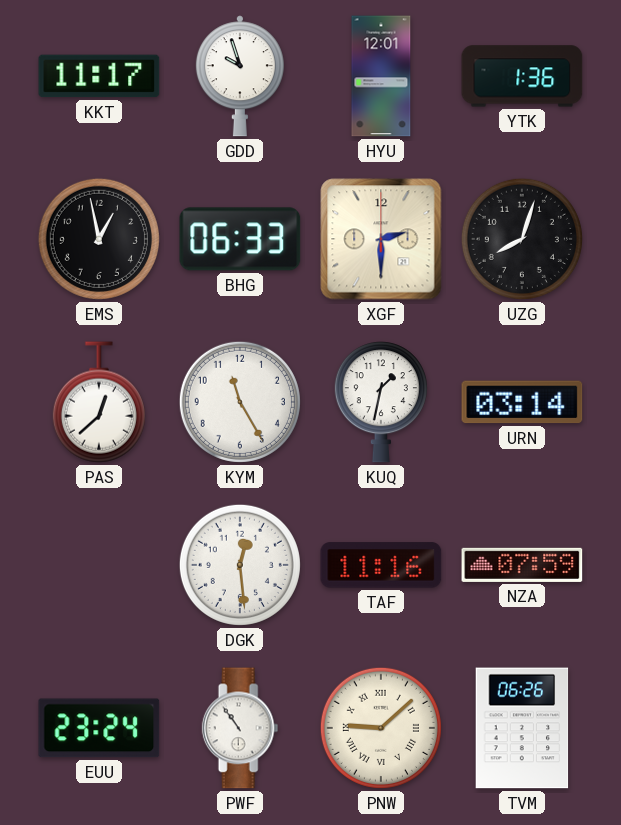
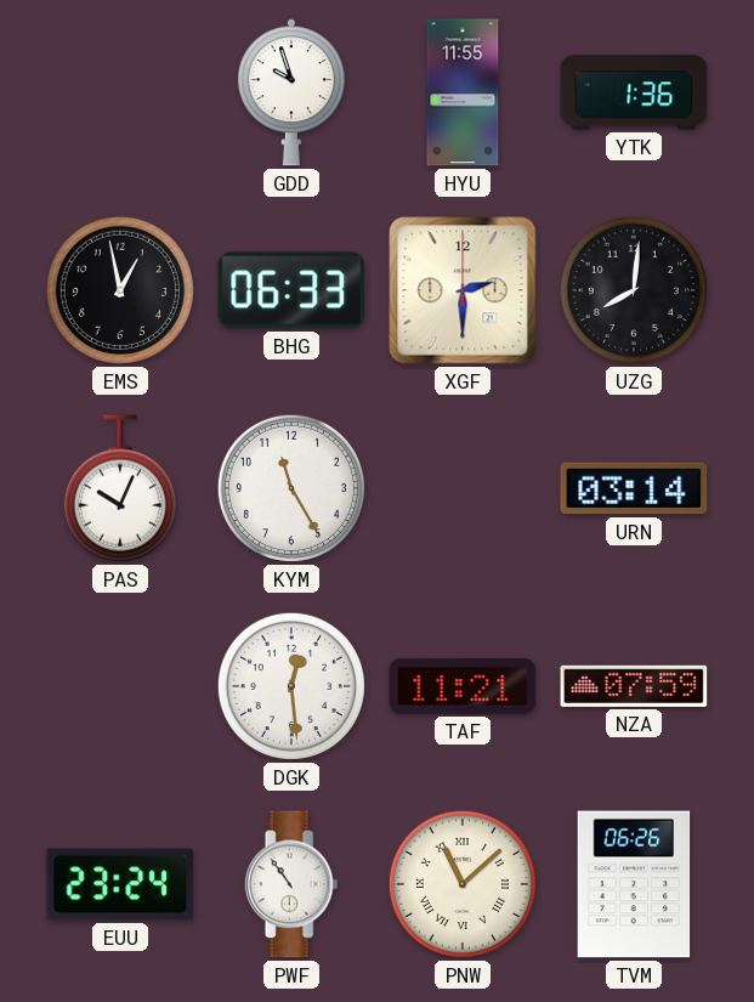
KKT: 11:17 -> none
HYU: 12:01 -> 11:55
UZG: 8:03 -> 8:01
PAS: 12:38 -> 10:04
KUQ: 1:32 -> none
TAF: 11:16 -> 11:21
PNW: 9:08 -> 11:08
